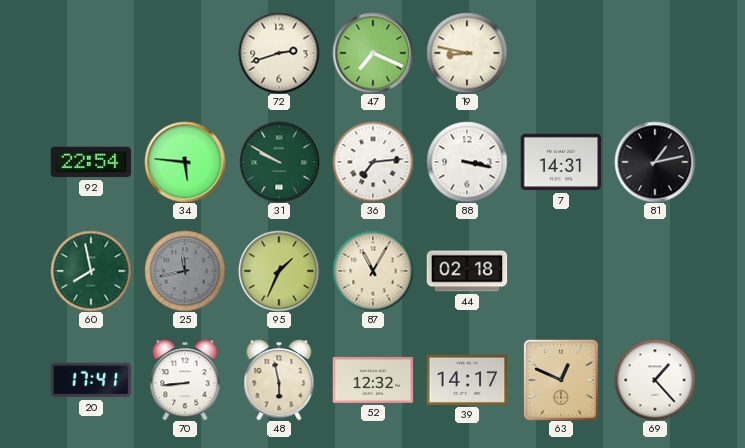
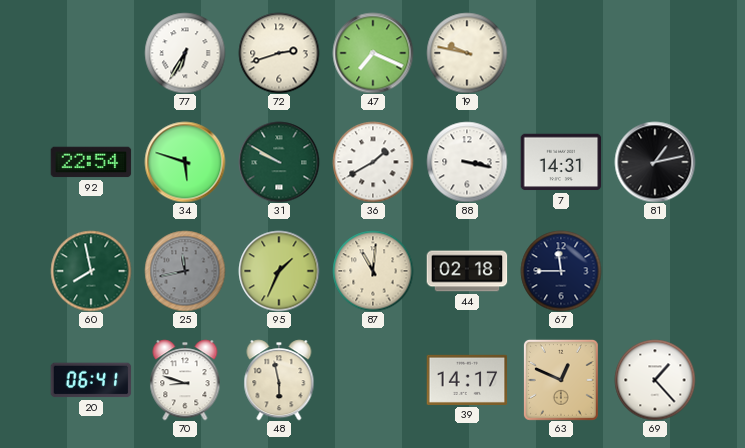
77: none -> 6:35
19: 8:47 -> 9:47
34: 5:46 -> 5:48
36: 7:14 -> 1:40
87: 11:05 -> 11:01
67: none -> 11:45
20: 17:41 -> 06:41
70: 8:44 -> 8:48
52: 12:32 -> none
